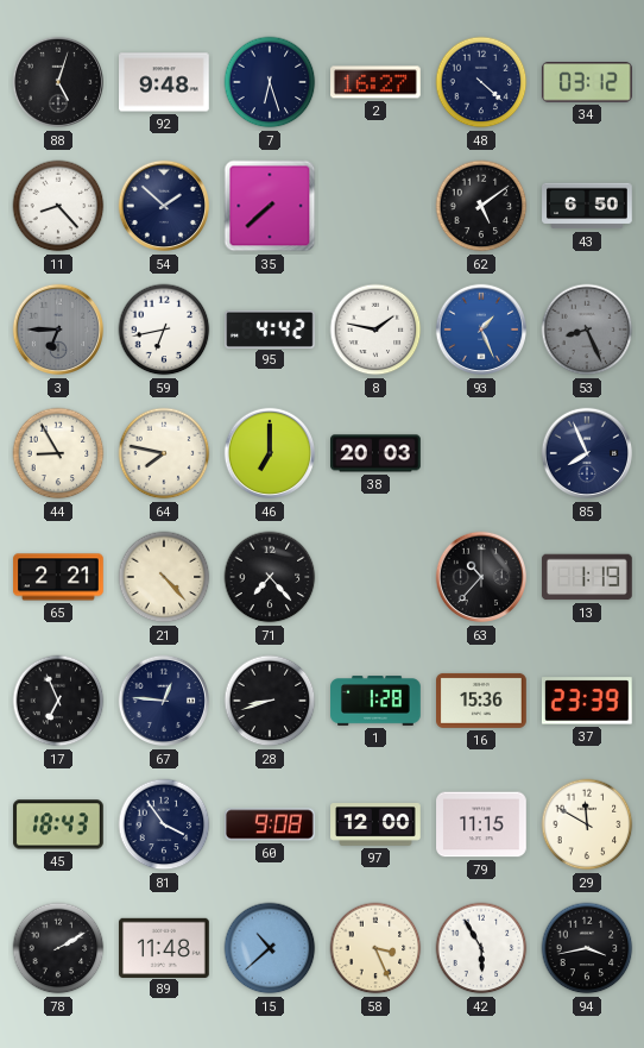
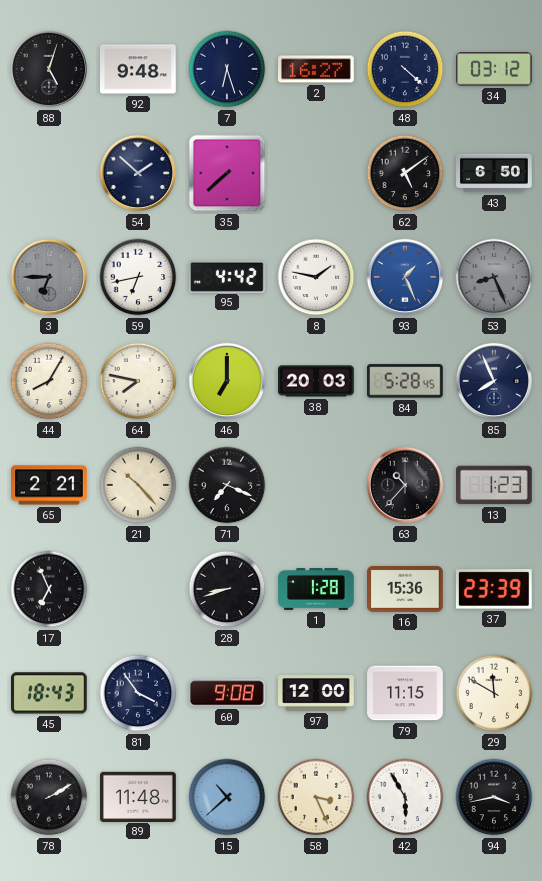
11: 8:23 -> none
44: 8:55 -> 8:05
84: none -> 5:28
21: 4:23 -> 10:23
71: 7:23 -> 7:19
13: 1:19 -> 1:23
67: 12:46 -> none
